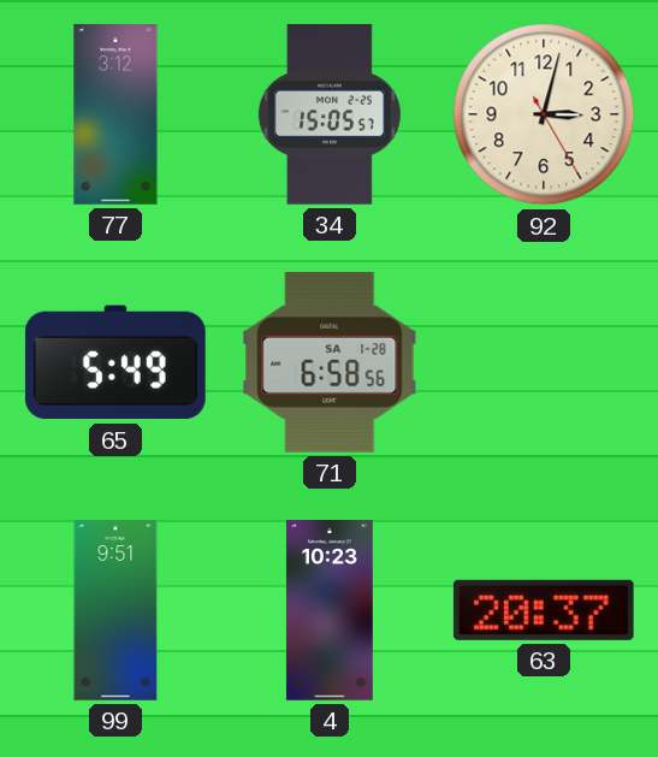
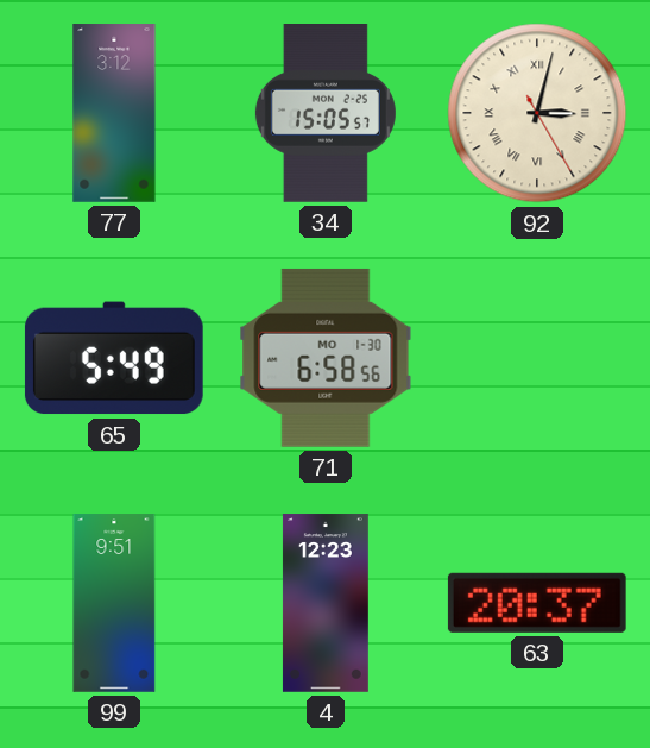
92 numerals: Arabic -> Roman
71 date: SA 1-28 -> MO 1-30
4: 10:23 -> 12:23
